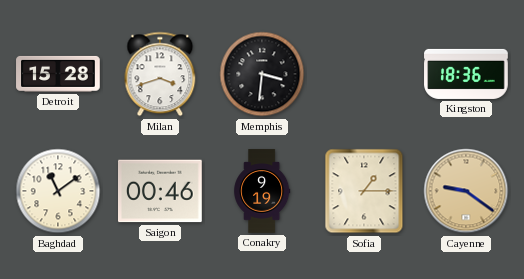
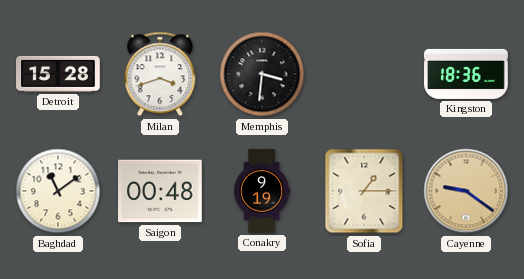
Saigon: 00:46 -> 00:48
